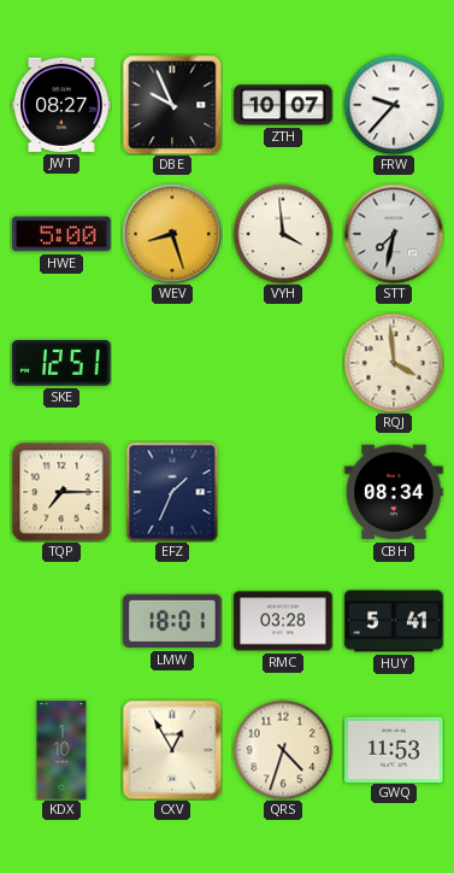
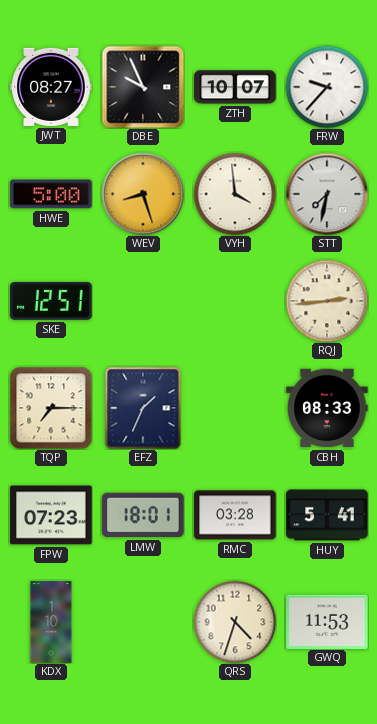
RQJ: 3:59 -> 2:44
CBH: 08:34 -> 08:33
FPW: none -> 07:23
CXV: 12:55 -> none
